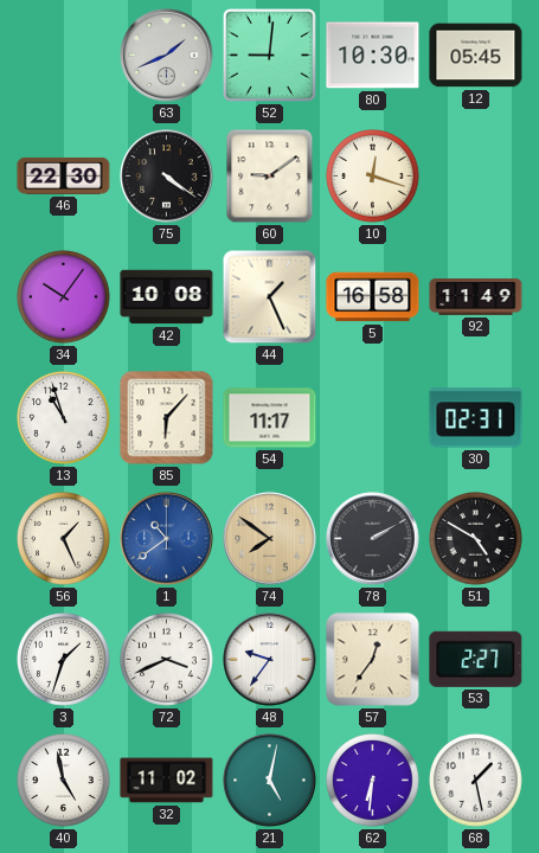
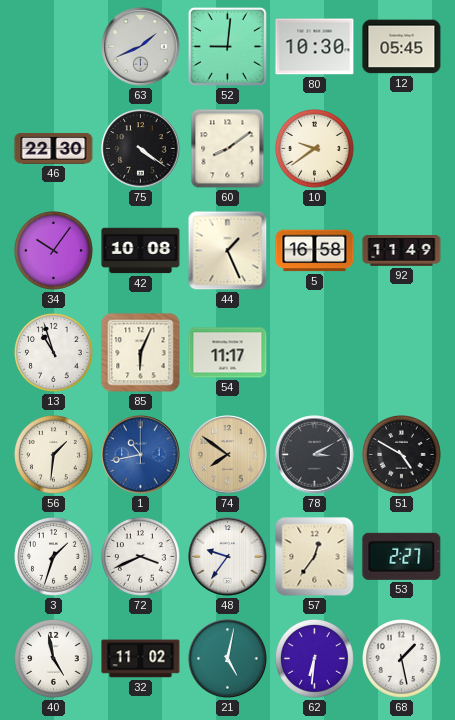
60: 9:09 -> 8:09
10: 12:18 -> 9:39
85: 6:07 -> 6:04
30: 02:31 -> none
56: 1:26 -> 1:31
1: 10:39 -> 10:43
78: 2:10 -> 3:10
